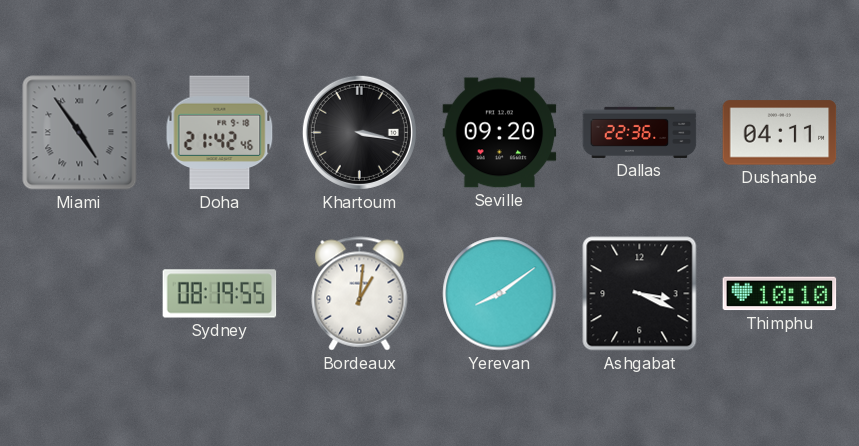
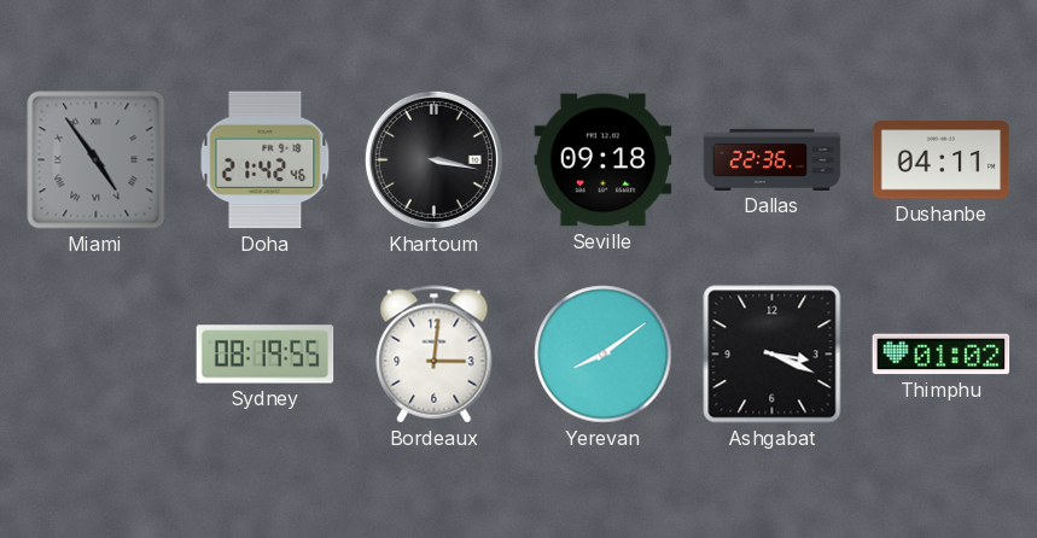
Seville: 09:20 -> 09:18
Bordeaux: 1:01 -> 3:01
Thimphu: 10:10 -> 01:02
